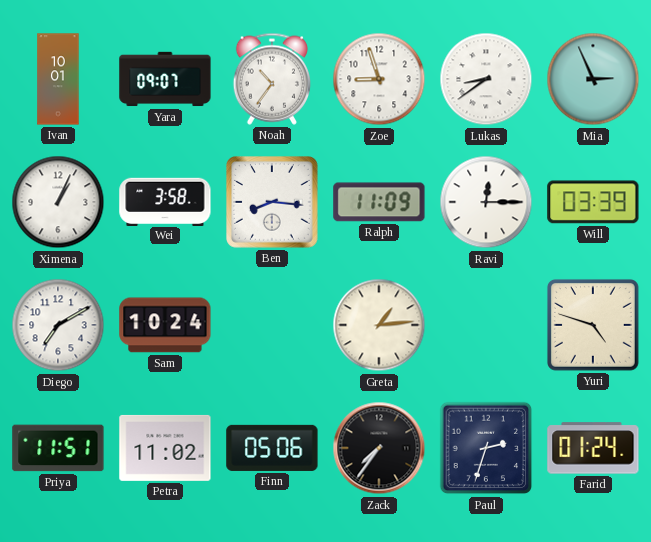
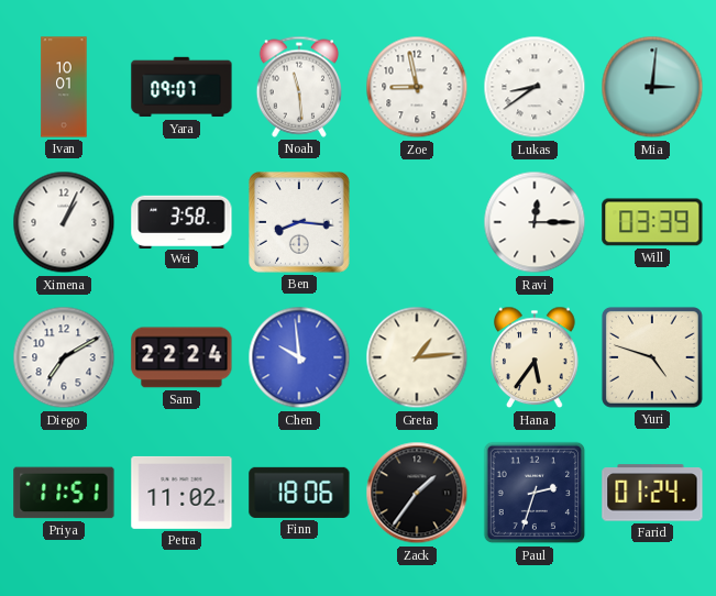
Noah: 10:36 -> 11:29
Zoe: 8:57 -> 8:58
Mia: 2:56 -> 3:01
Ralph: 11:09 -> none
Sam: 10:24 -> 22:24
Chen: none -> 9:59
Hana: none -> 5:36
Finn: 05:06 -> 18:06
Zack: 7:36 -> 1:36
